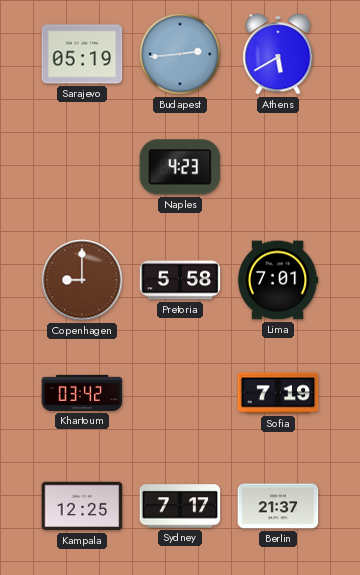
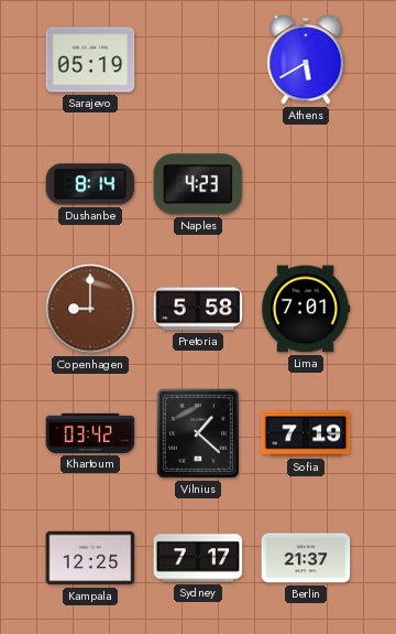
Budapest: 2:44 -> none
Dushanbe: none -> 8:14
Vilnius: none -> 1:22
